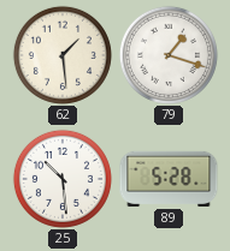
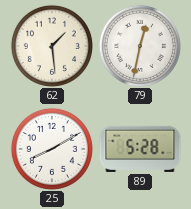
79: 1:18 -> 12:32
25: 10:29 -> 8:10
